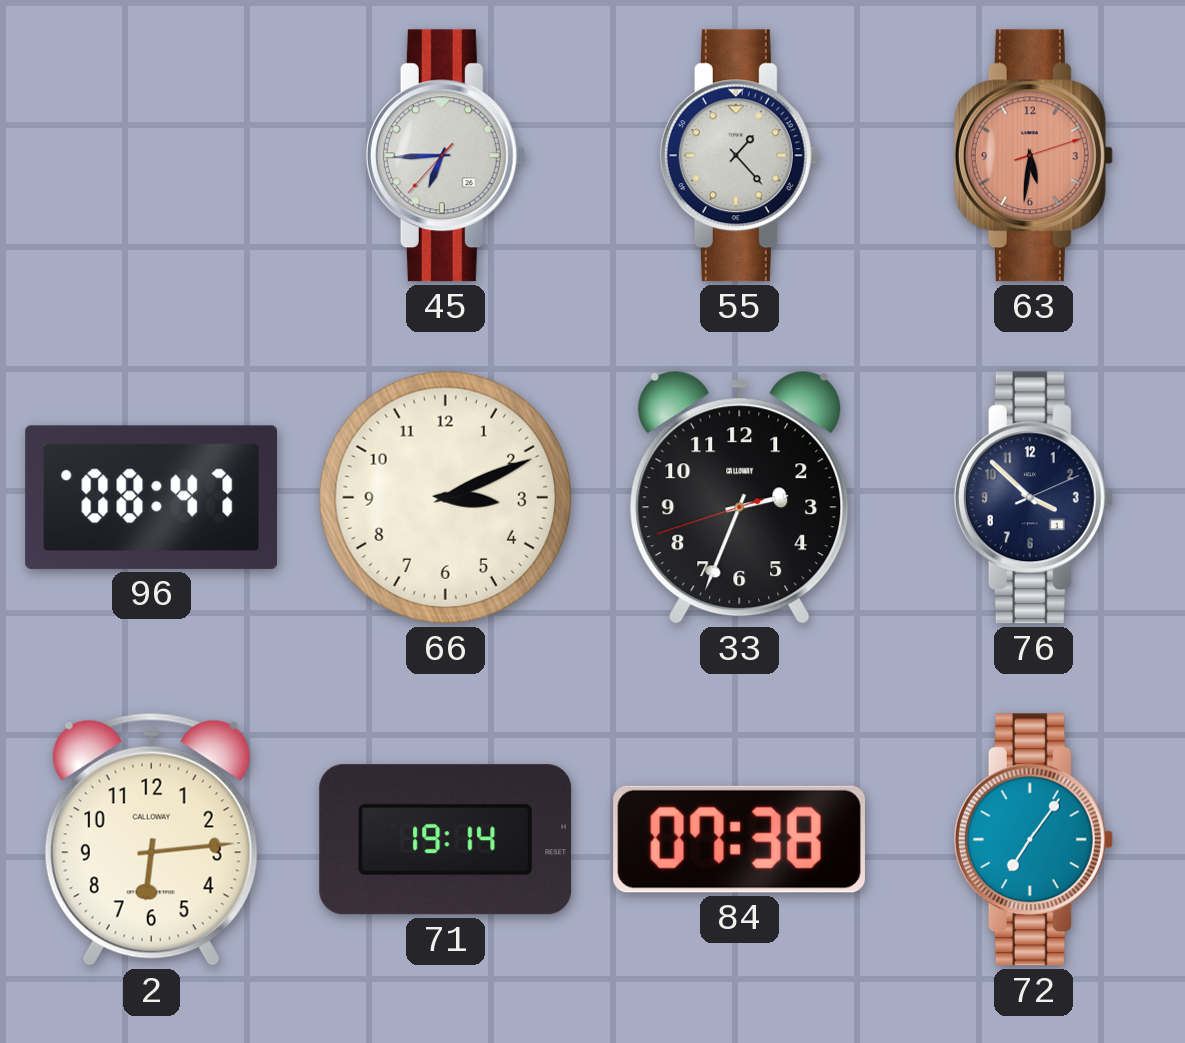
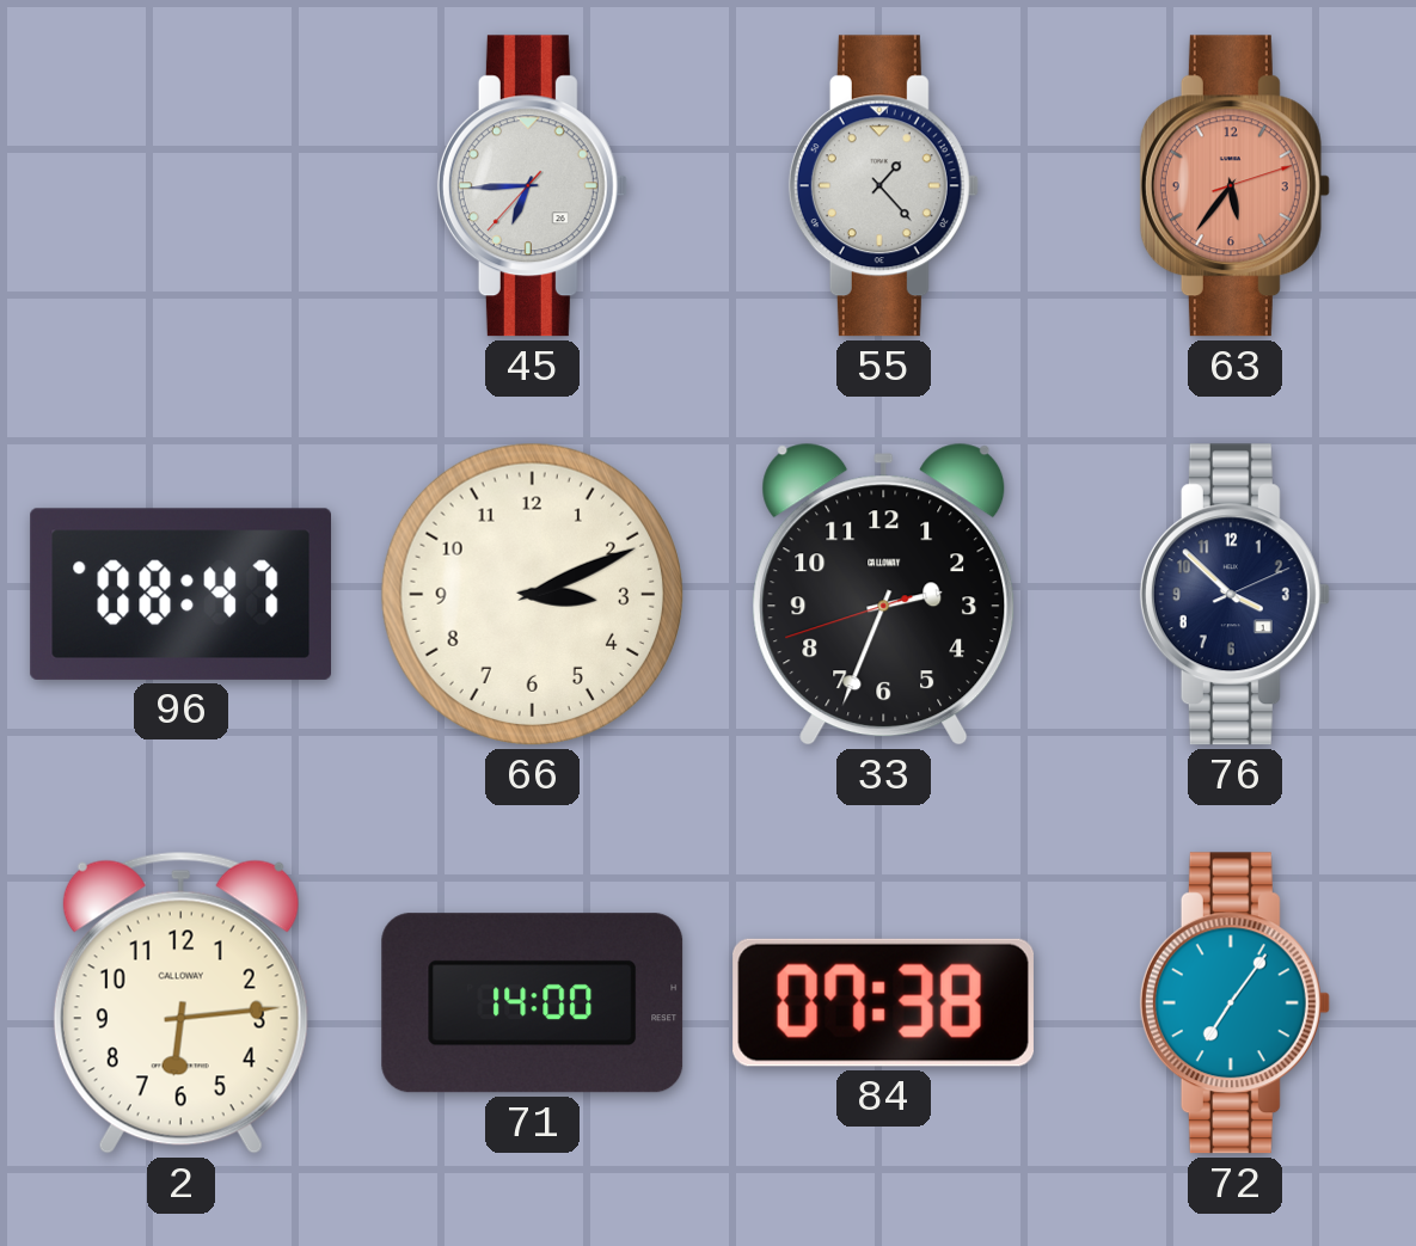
63: 5:31 -> 5:36
71: 19:14 -> 14:00
